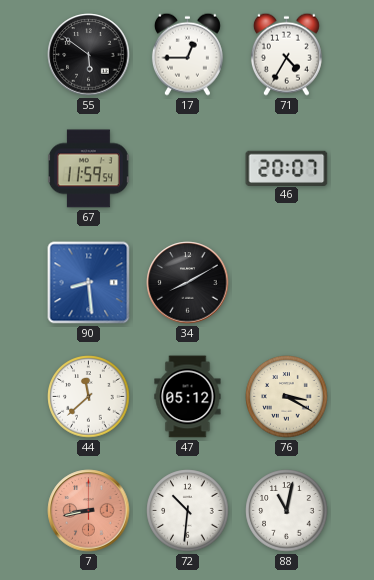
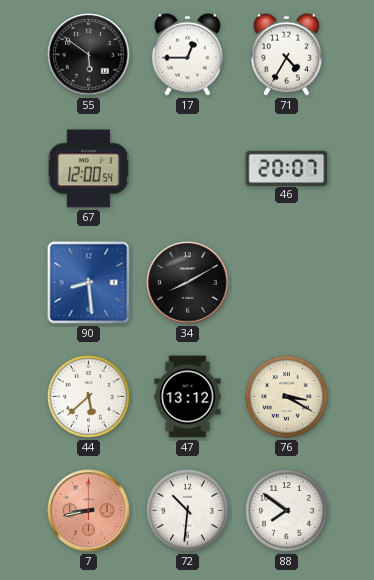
67: 11:59 -> 12:00
44: 11:38 -> 5:38
47: 05:12 -> 13:12
88: 11:02 -> 7:51
